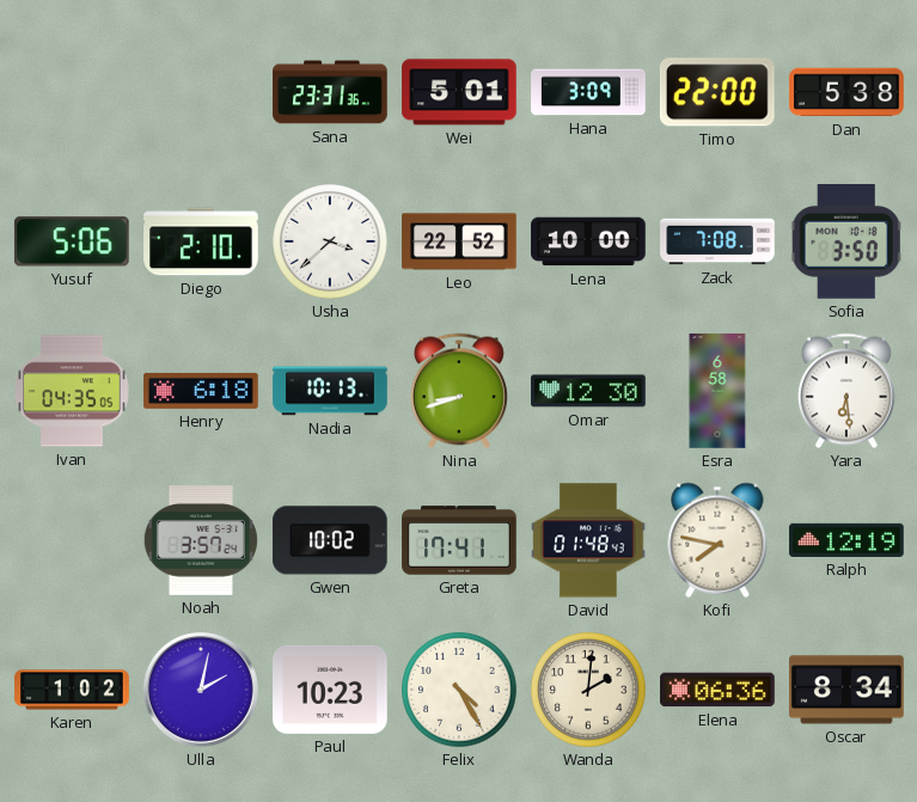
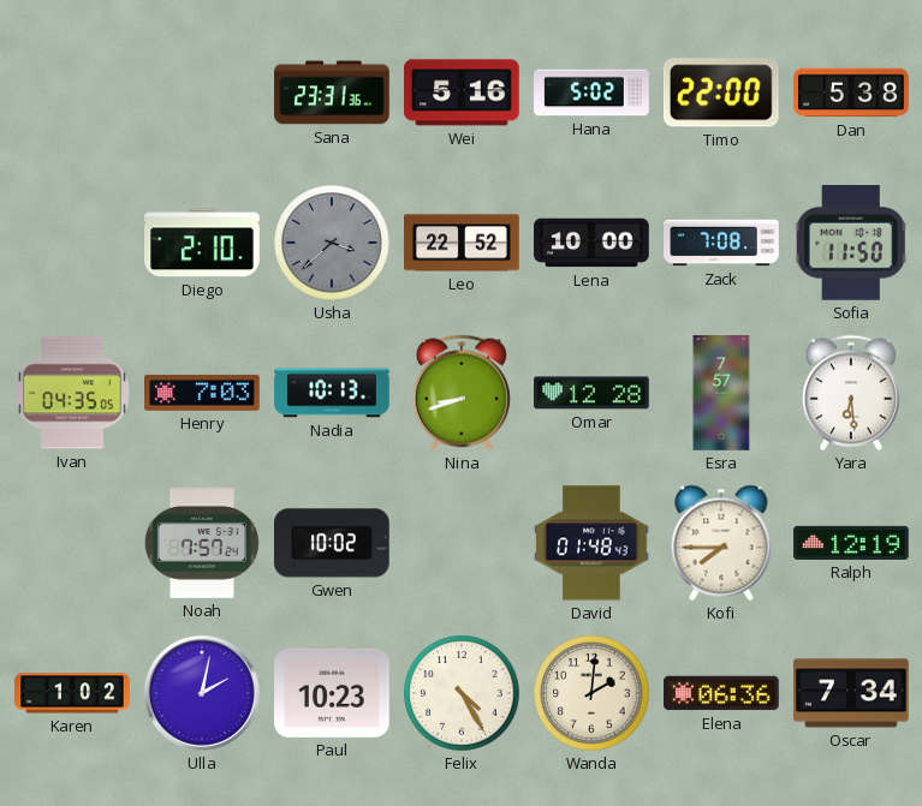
Wei: 5:01 -> 5:16
Hana: 3:09 -> 5:02
Yusuf: 5:06 -> none
Usha dial: white -> grey
Sofia: 3:50 -> 11:50
Henry: 6:18 -> 7:03
Omar: 12:30 -> 12:28
Esra: 6:58 -> 7:57
Noah: 3:57 -> 7:57
Greta: 17:41 -> none
Kofi: 7:47 -> 7:45
Oscar: 8:34 -> 7:34
